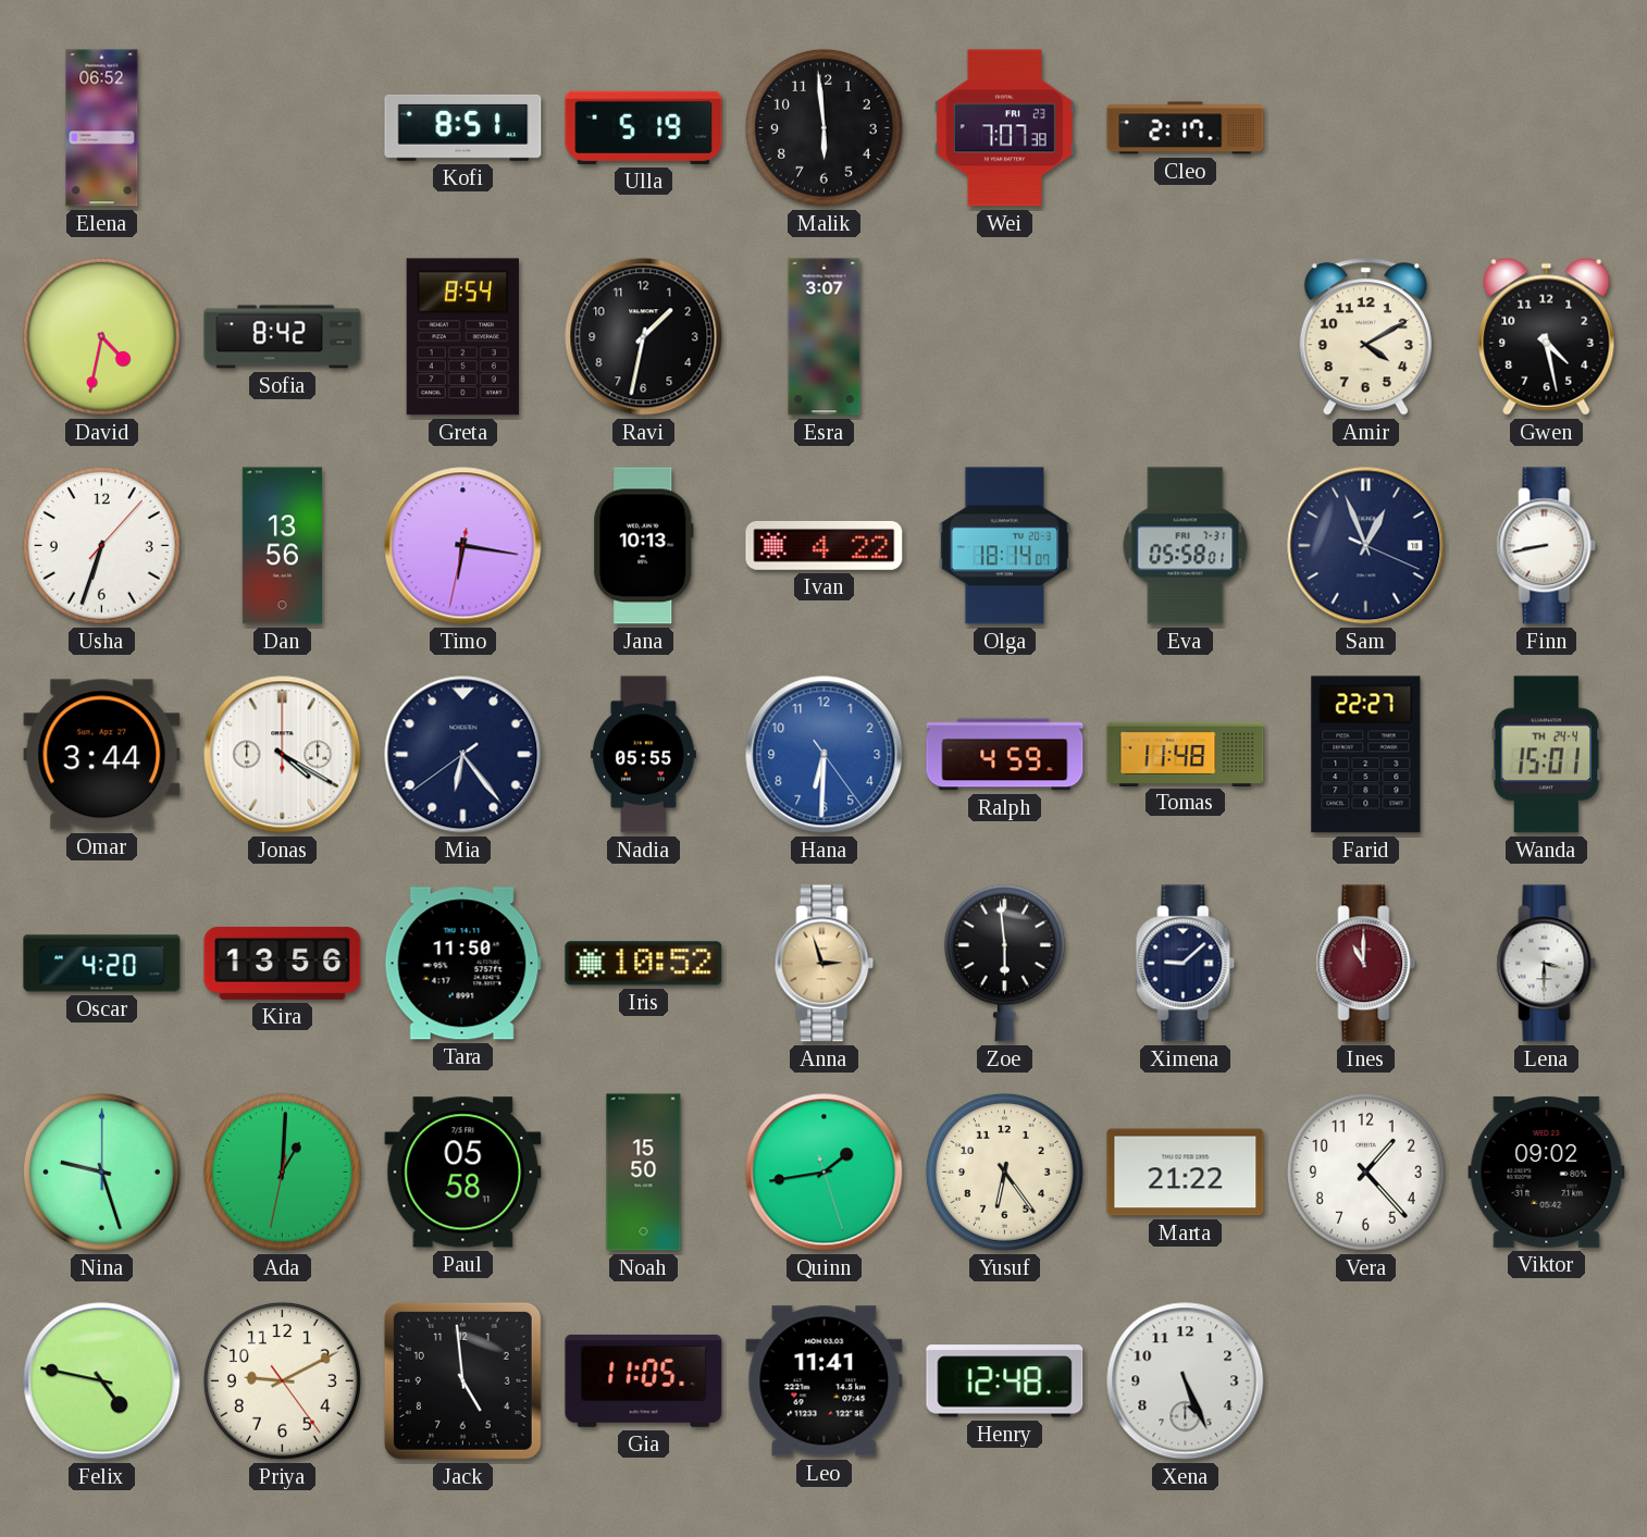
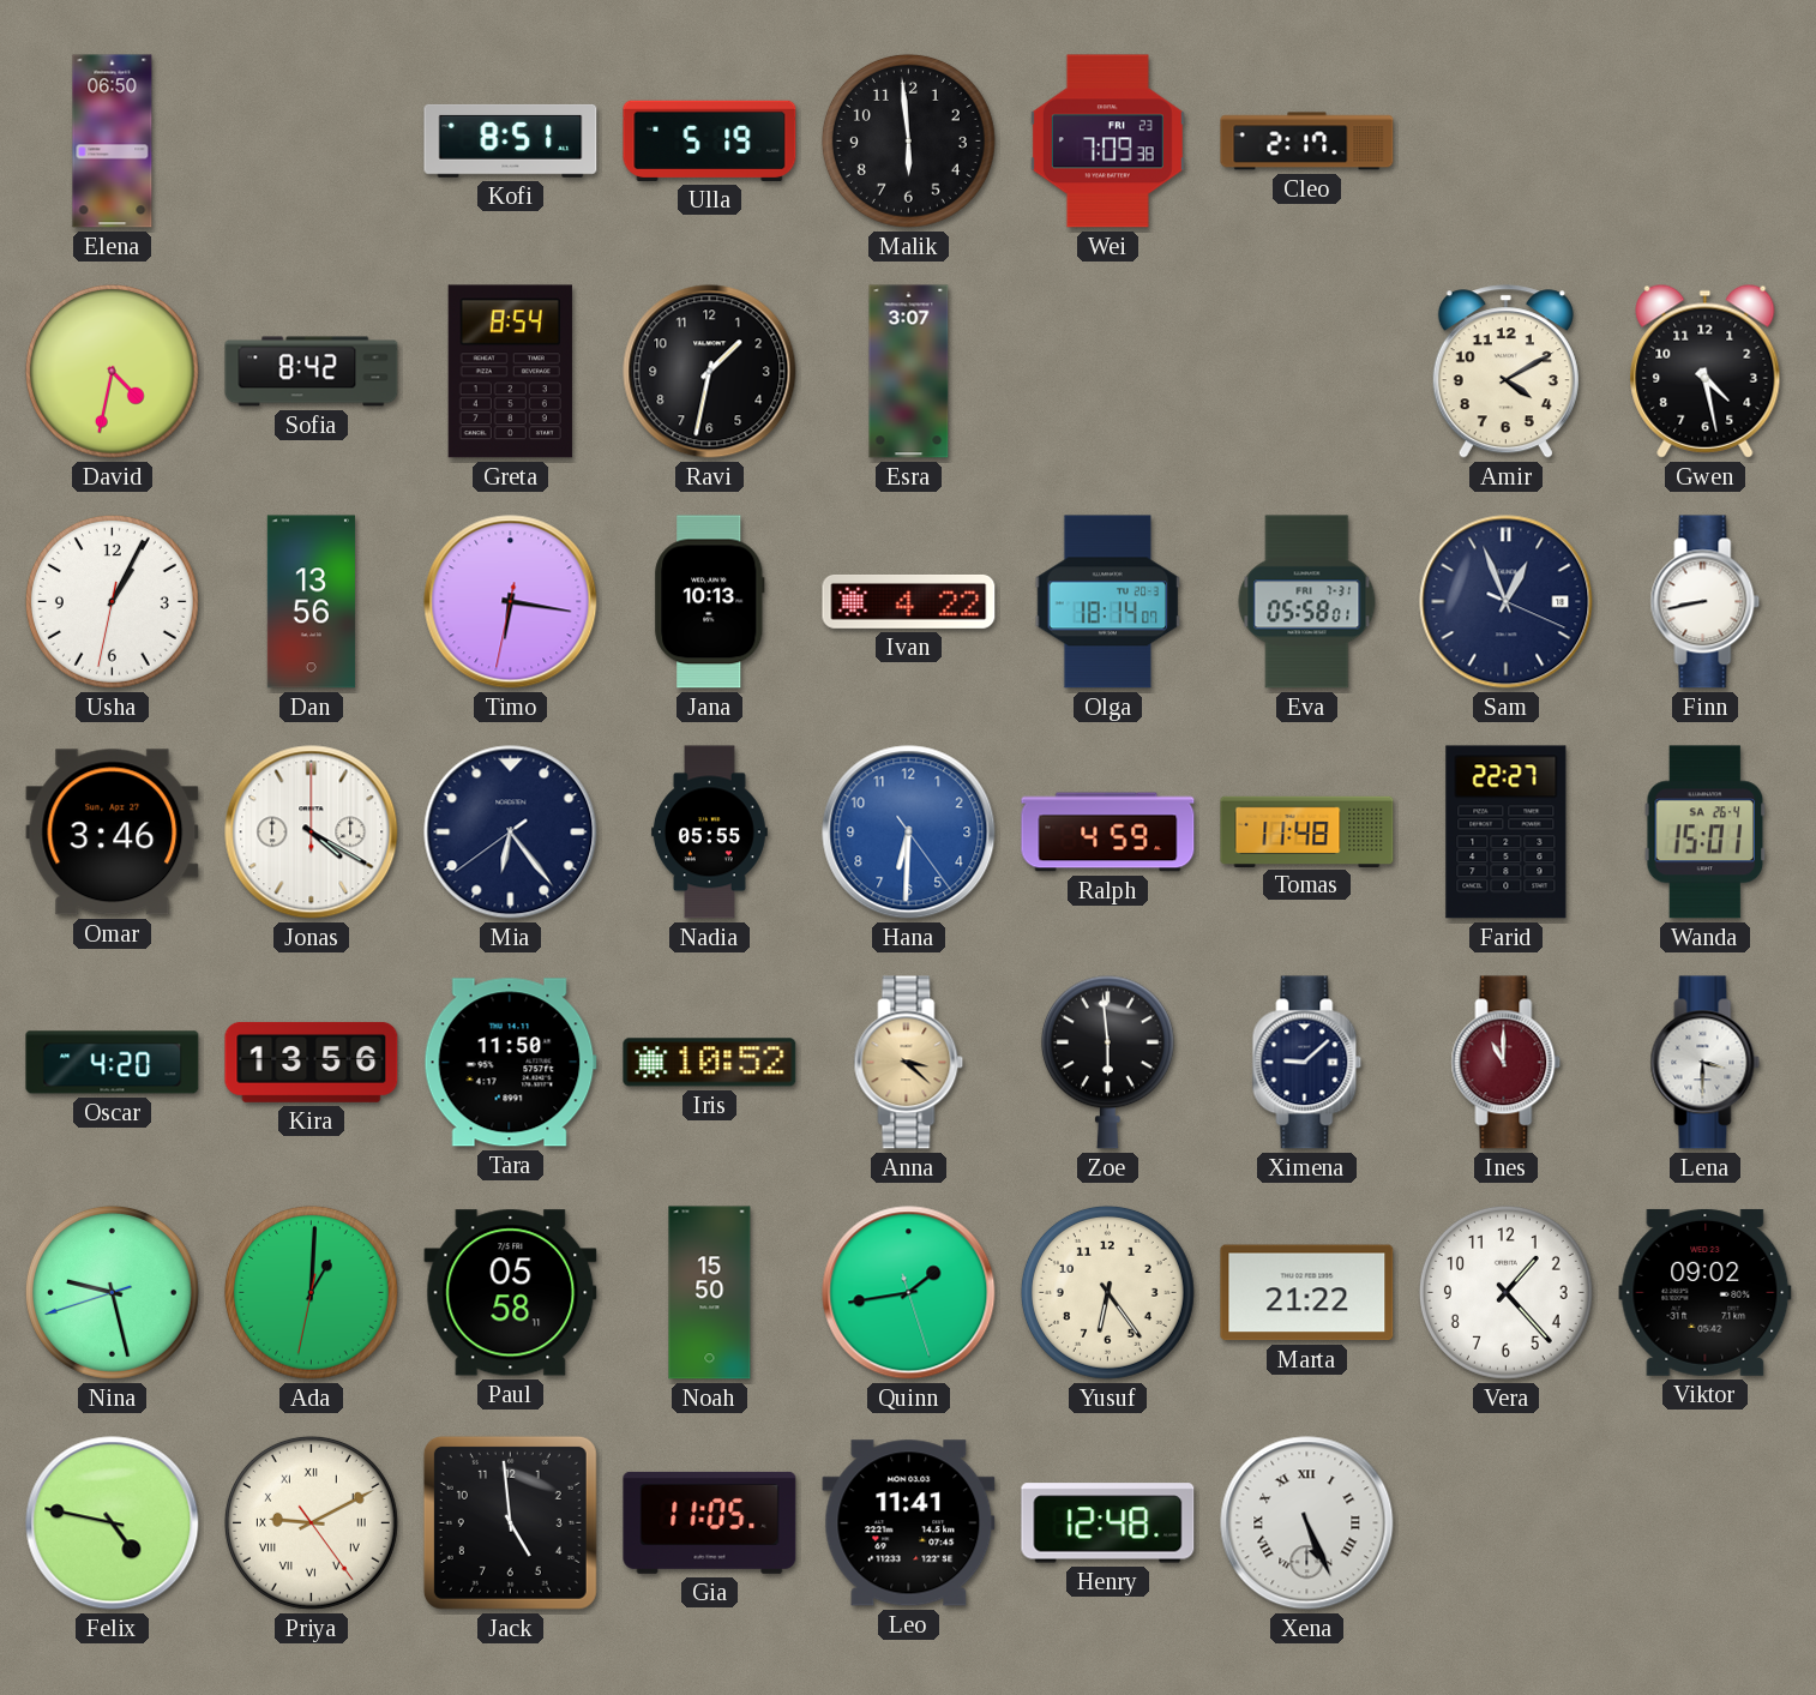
Elena: 06:52 -> 06:50
Wei: 7:07 -> 7:09
Usha: 6:33 -> 1:04
Omar: 3:44 -> 3:46
Wanda date: TH 24-4 -> SA 26-4
Anna: 2:57 -> 3:22
Nina: 9:27:00 -> 9:27:42
Priya numerals: Arabic -> Roman
Xena numerals: Arabic -> Roman
